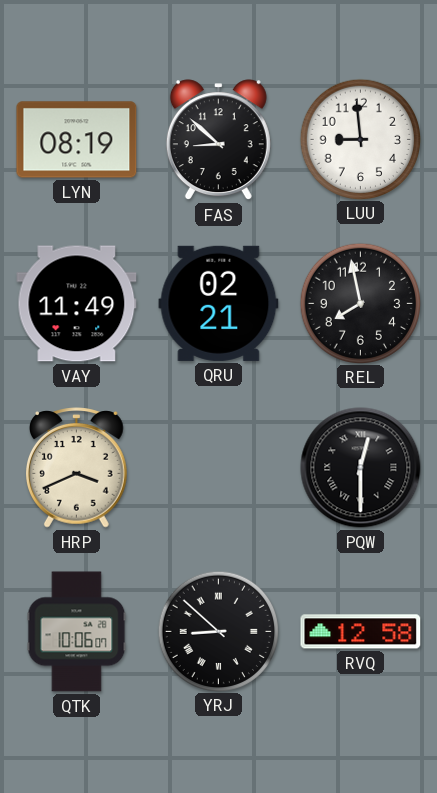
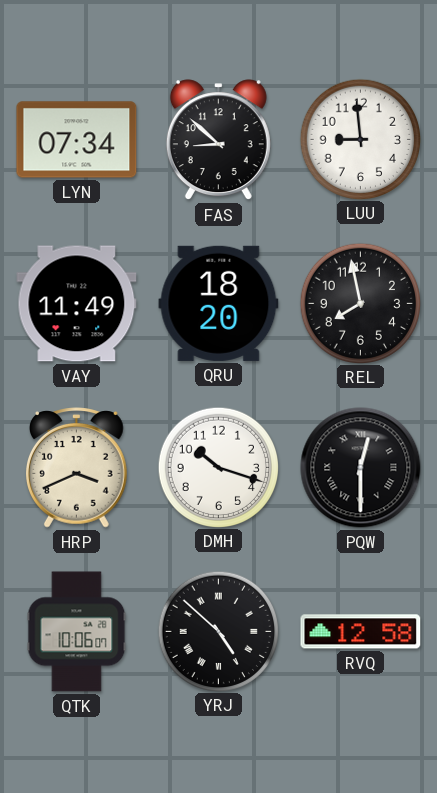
LYN: 08:19 -> 07:34
QRU: 02:21 -> 18:20
DMH: none -> 10:18
YRJ: 8:52 -> 4:52
